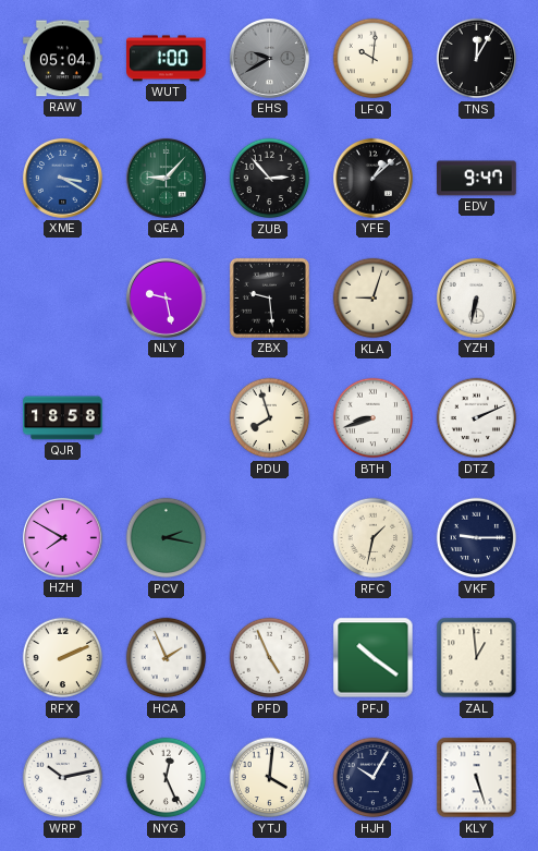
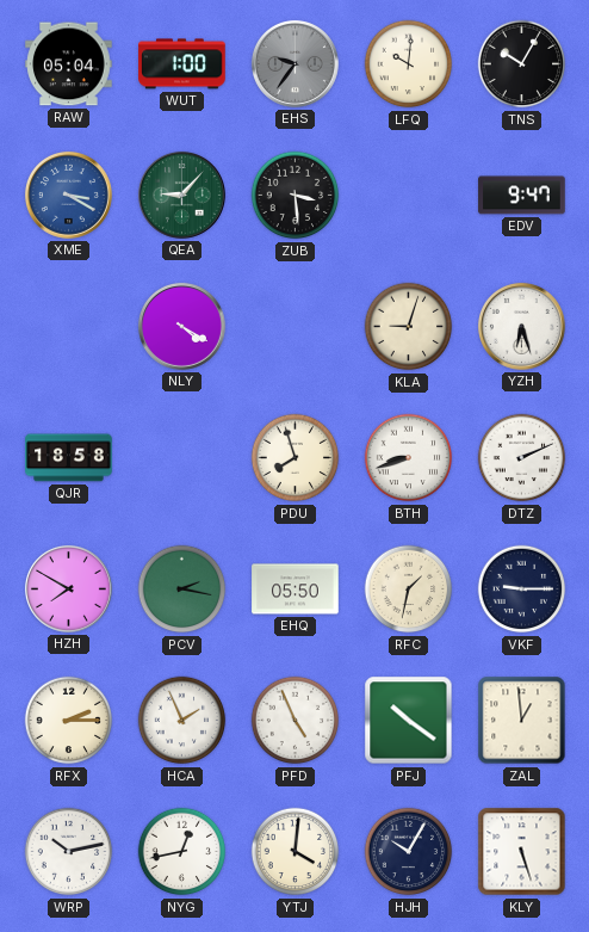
EHS: 9:40 -> 9:36
TNS: 12:05 -> 10:05
ZUB: 2:53 -> 3:29
YFE: 1:08 -> none
NLY: 9:28 -> 4:20
ZBX: 9:29 -> none
YZH: 6:32 -> 6:27
EHQ: none -> 05:50
RFX: 2:11 -> 2:15
NYG: 12:26 -> 12:43
